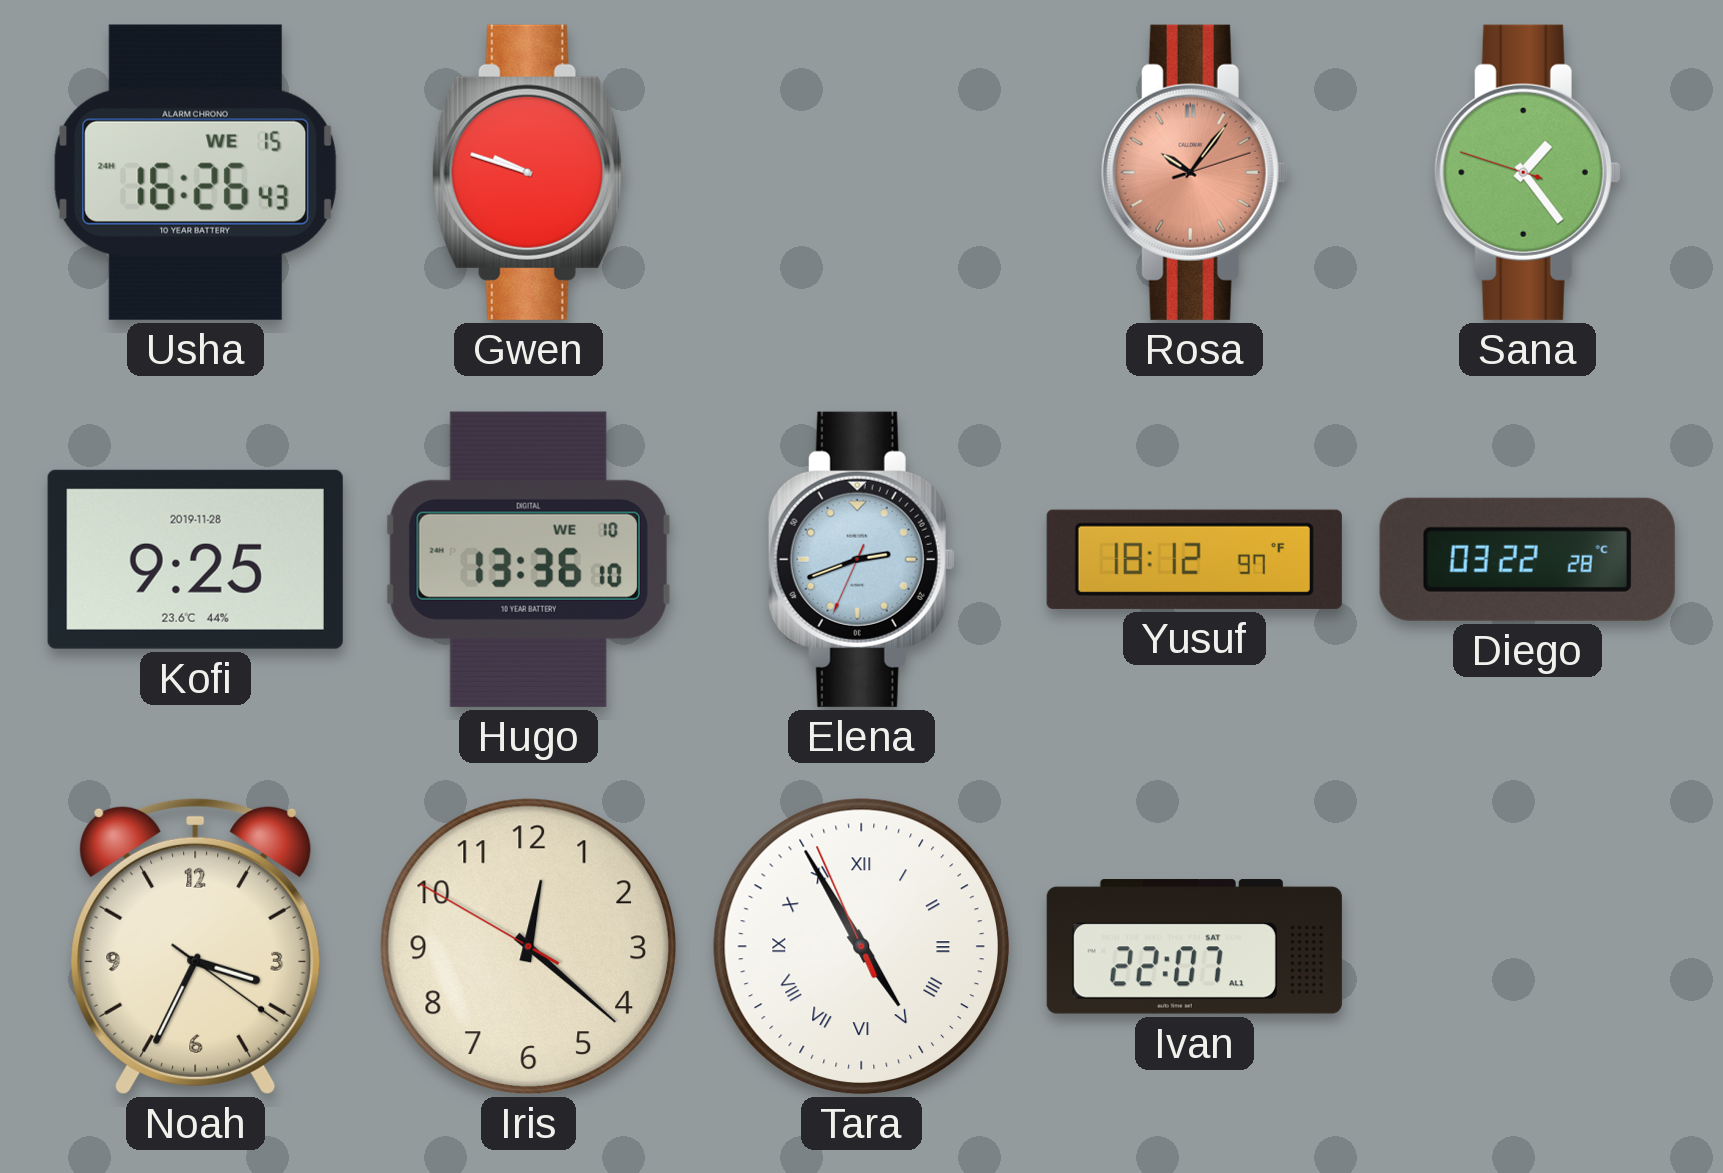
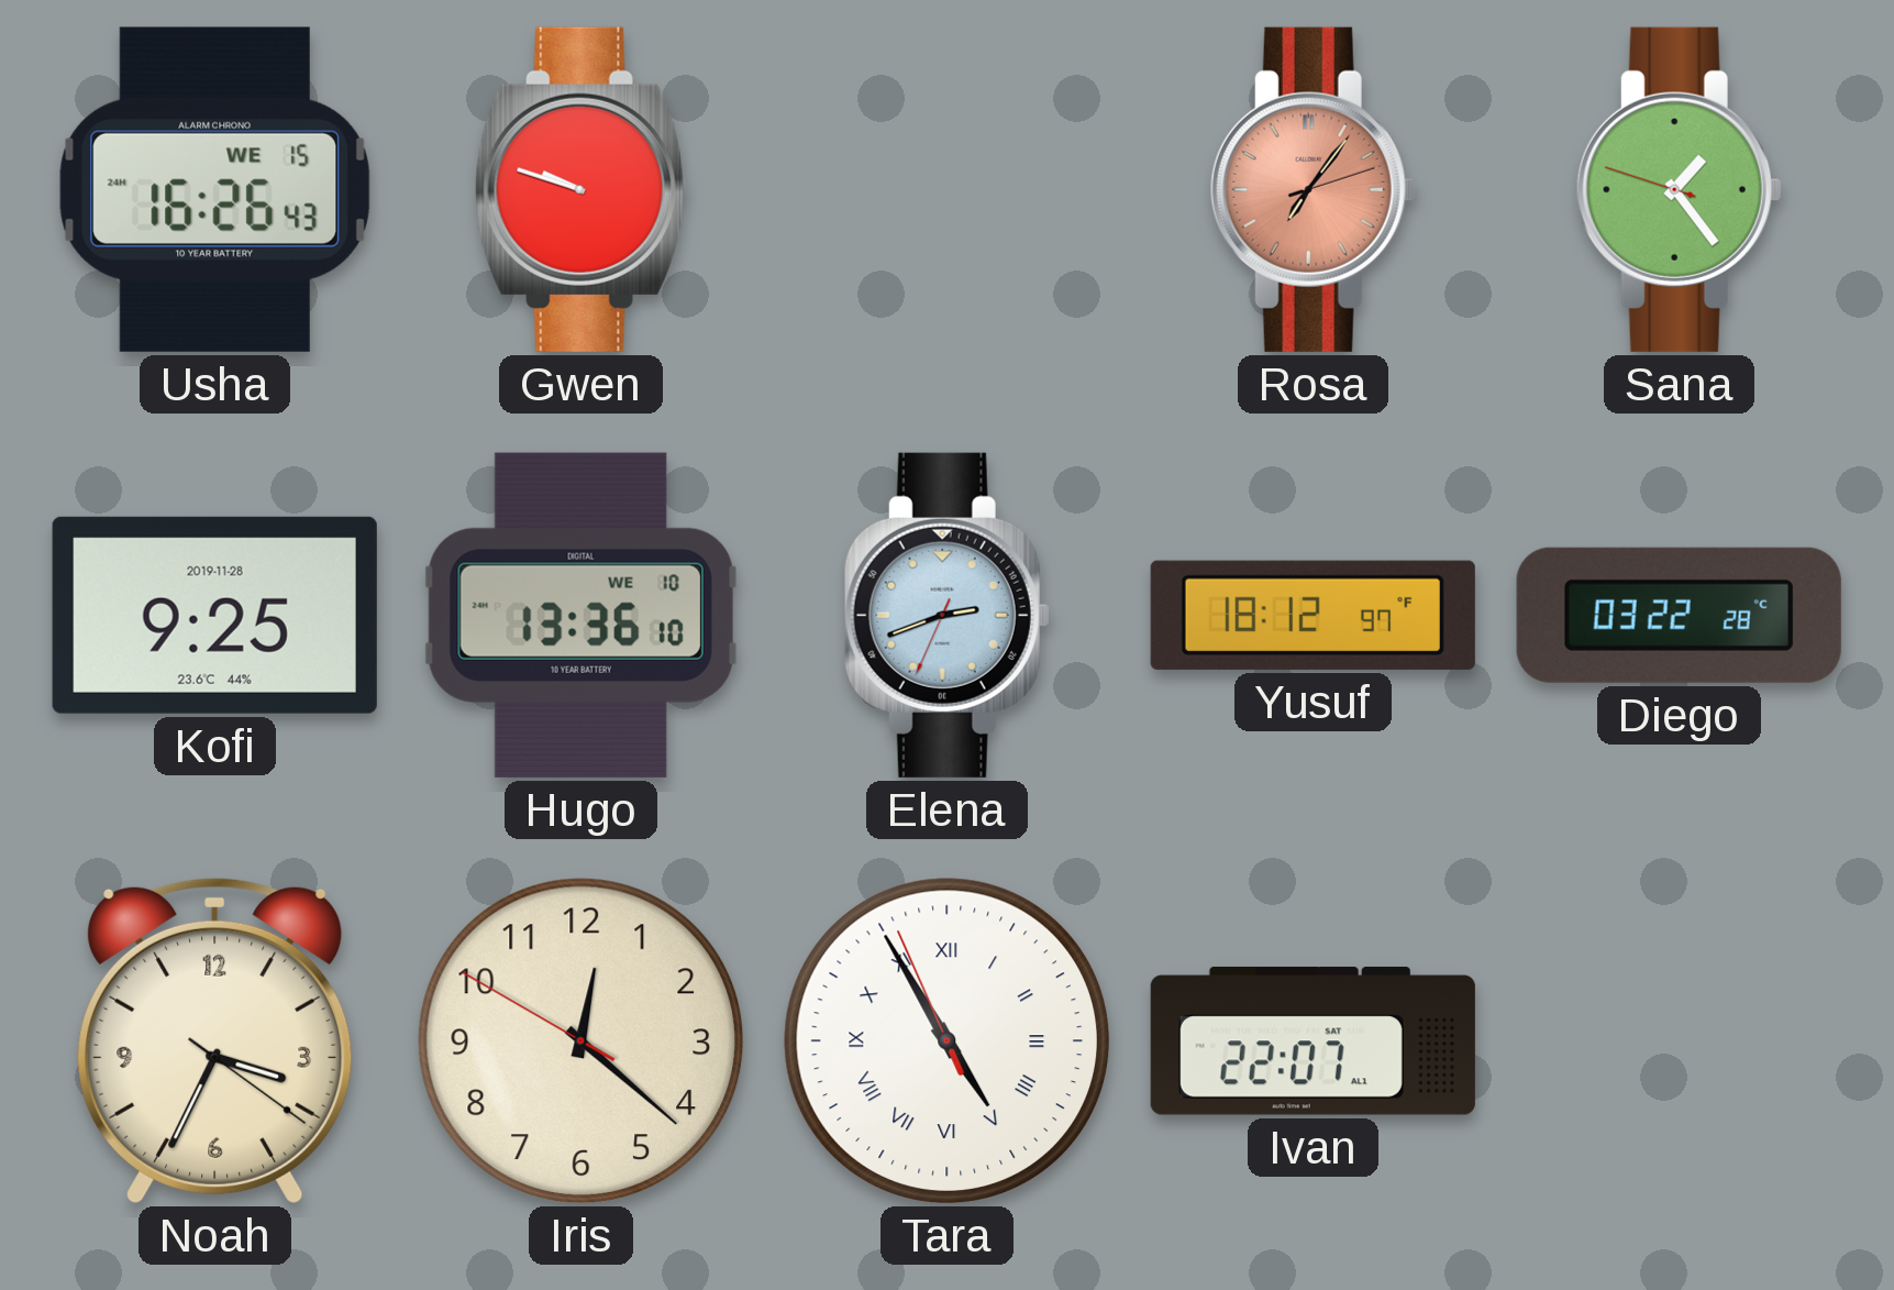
Rosa: 10:06 -> 7:06
